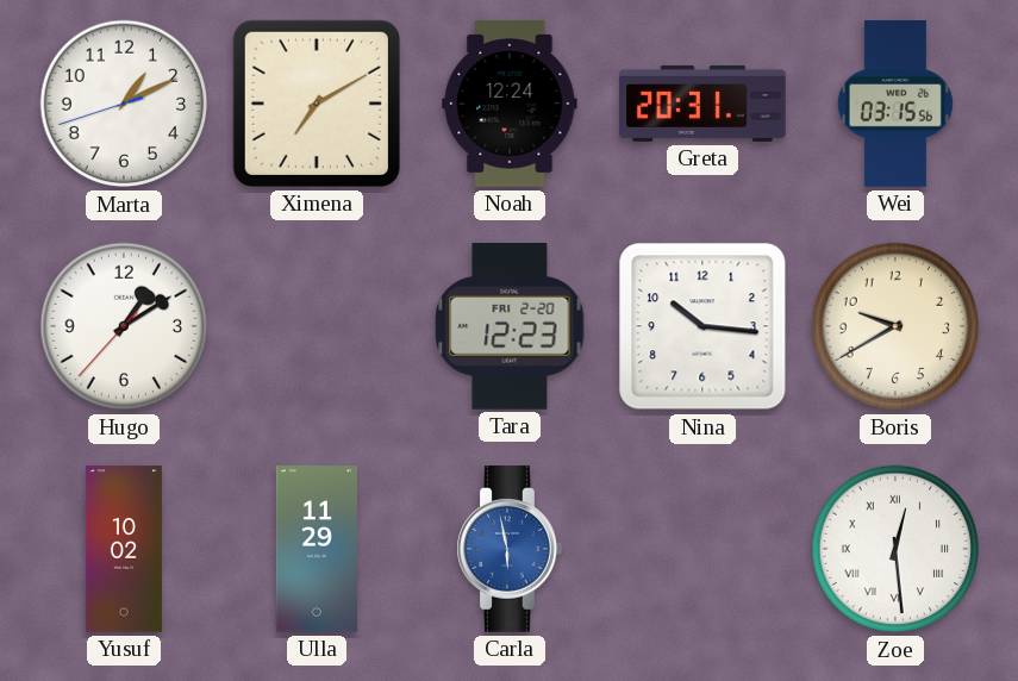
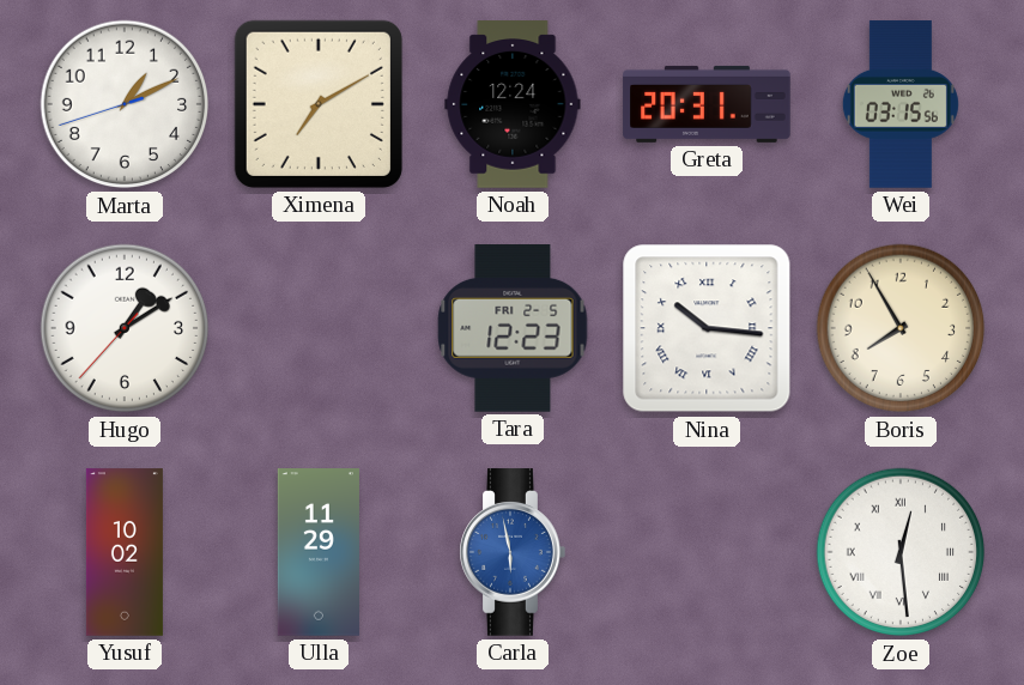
Tara date: FRI 2-20 -> FRI 2-5
Nina numerals: Arabic -> Roman
Boris: 9:40 -> 7:55
